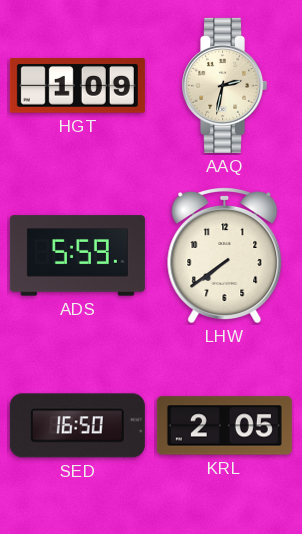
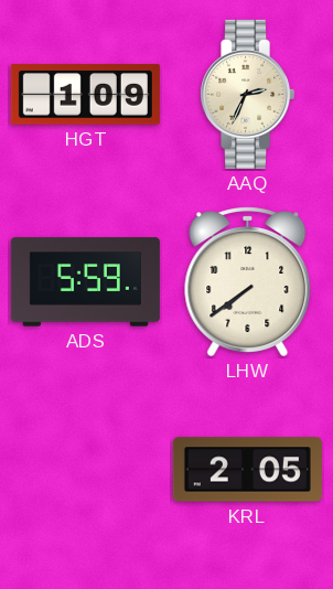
AAQ: 2:32 -> 2:34
SED: 16:50 -> none
